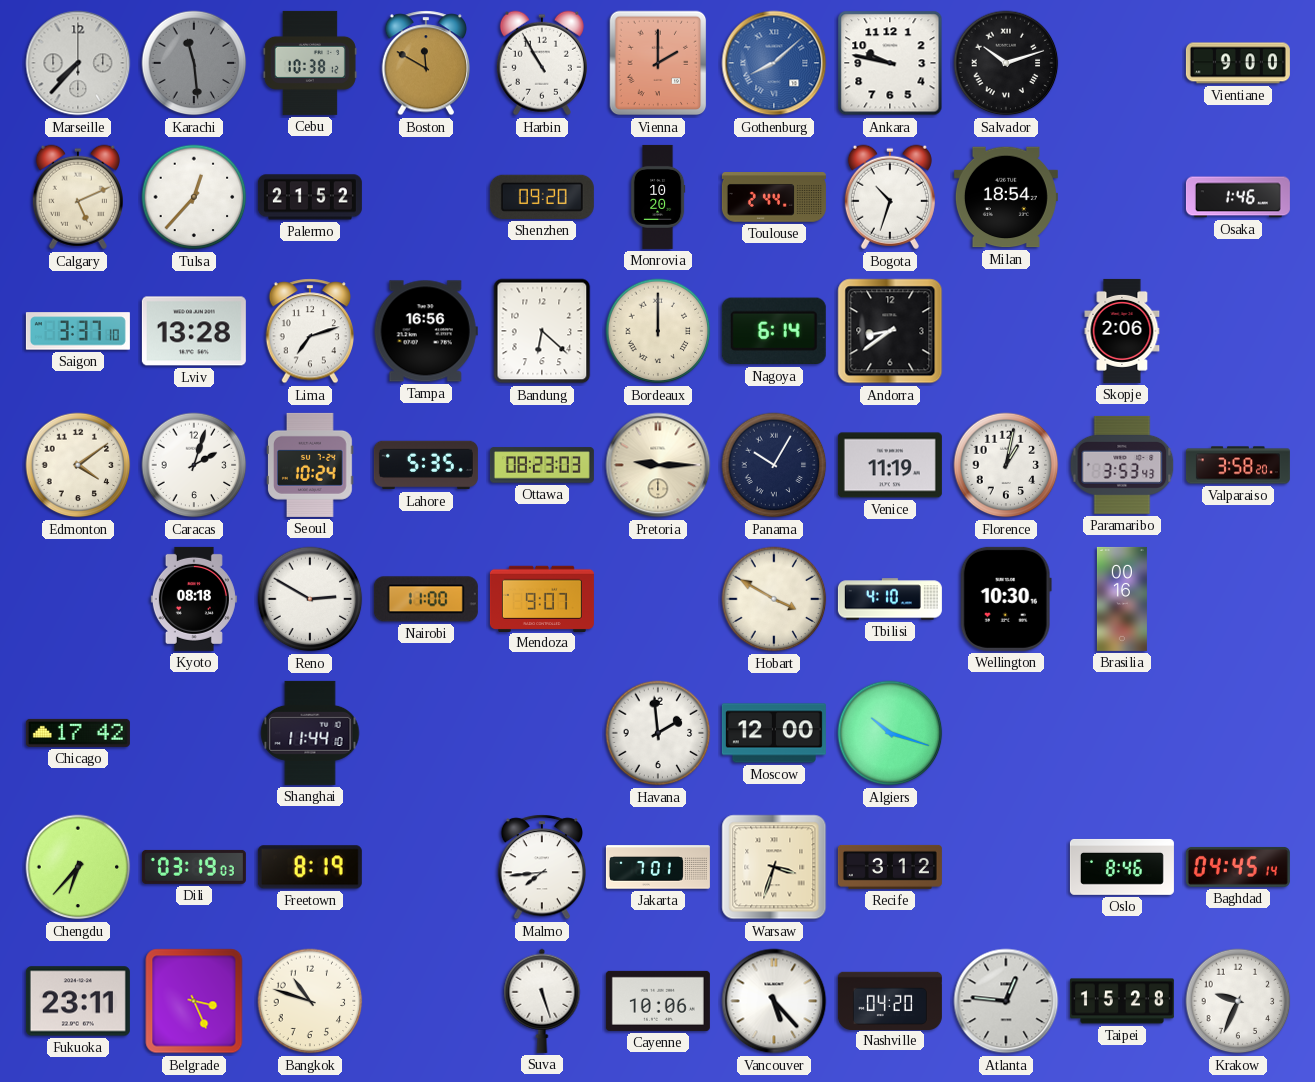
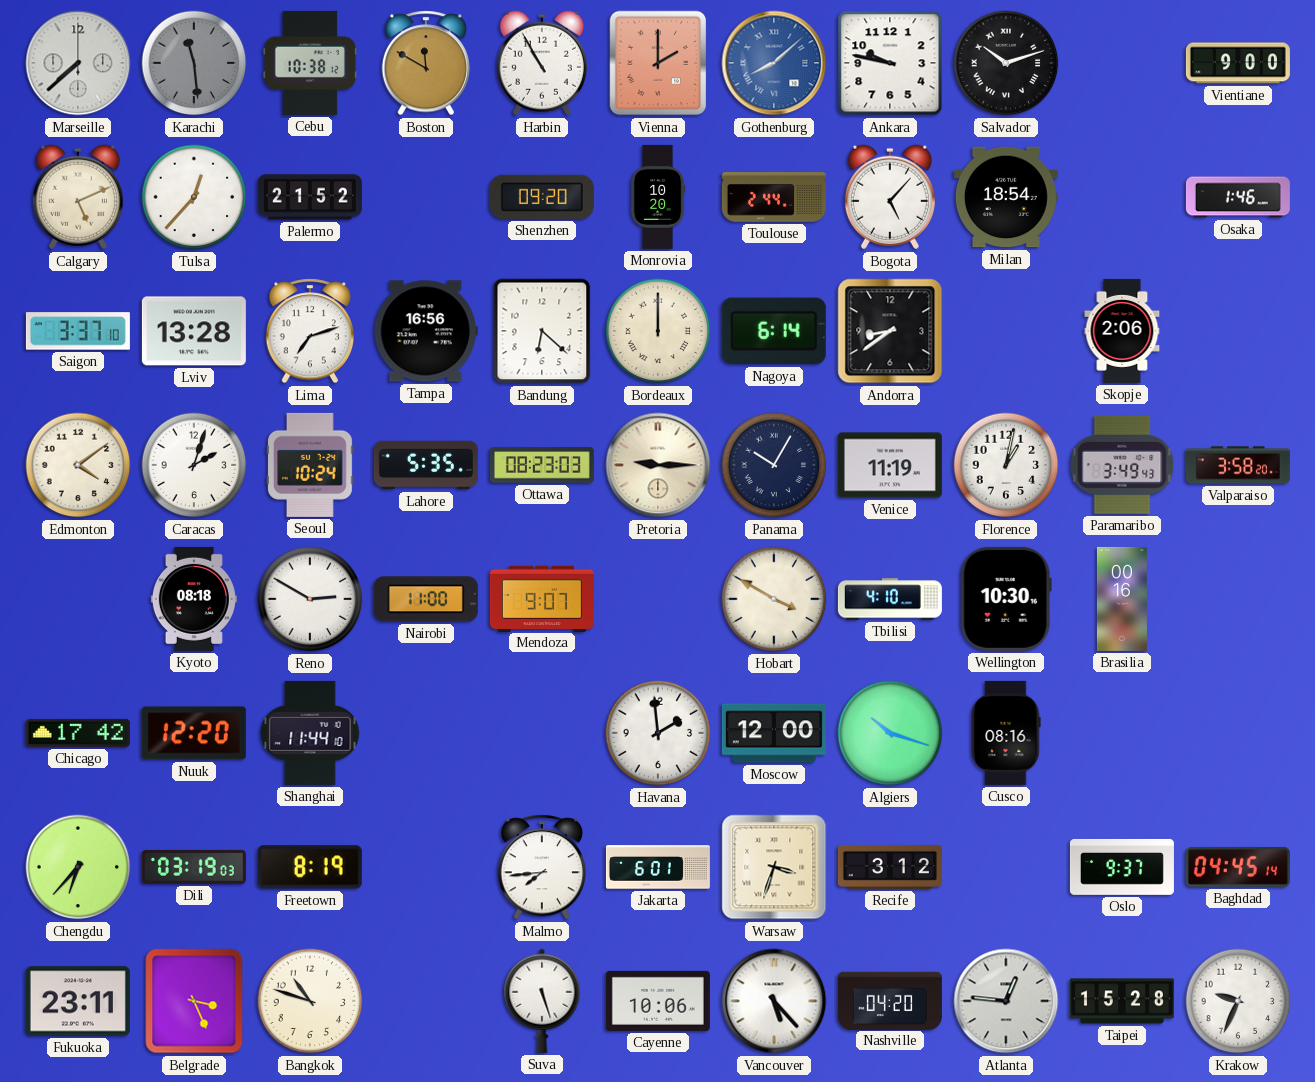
Marseille: 7:37 -> 7:38
Bogota: 10:33 -> 5:07
Paramaribo: 3:53 -> 3:49
Nuuk: none -> 12:20
Cusco: none -> 08:16
Jakarta: 7:01 -> 6:01
Oslo: 8:46 -> 9:37
